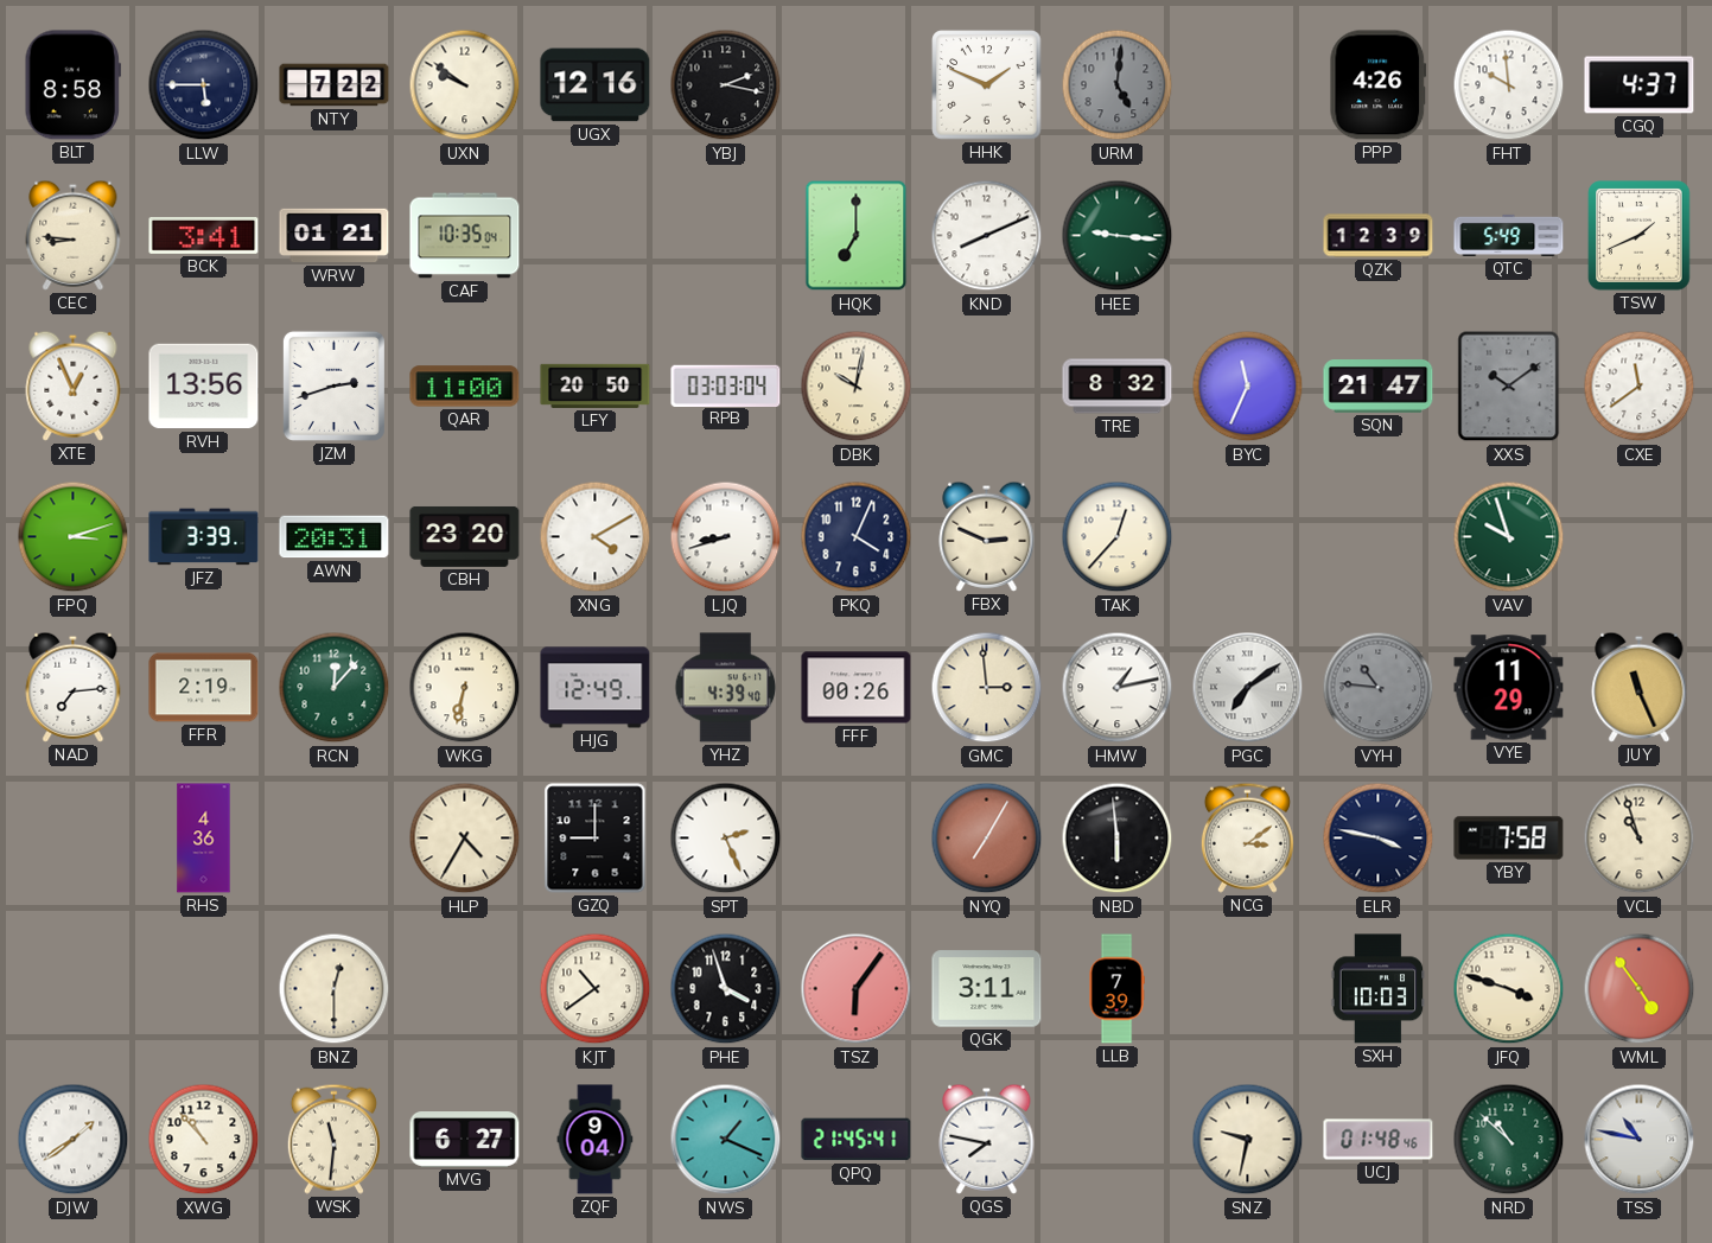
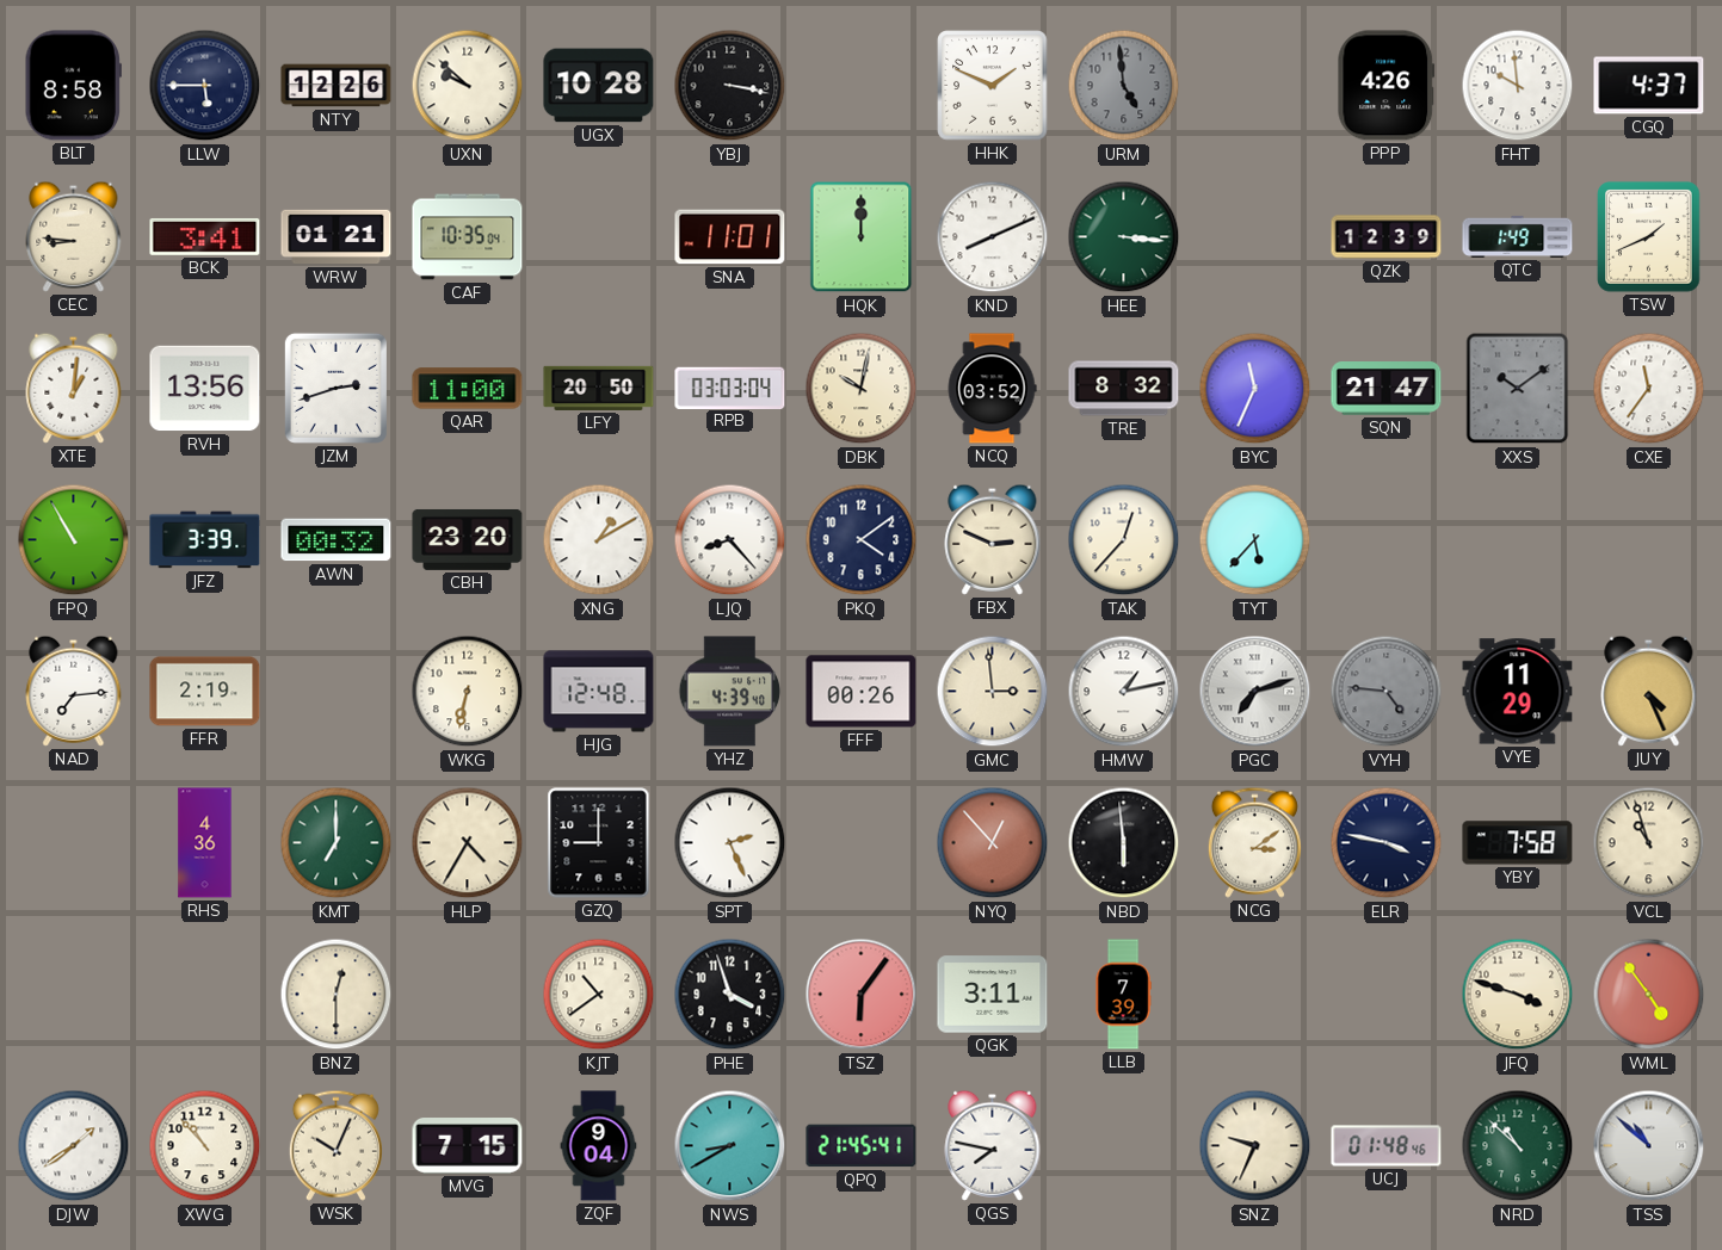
NTY: 7:22 -> 12:26
UXN: 9:51 -> 9:52
UGX: 12:16 -> 10:28
YBJ: 2:17 -> 3:17
URM: 5:01 -> 4:59
SNA: none -> 11:01
HQK: 7:00 -> 12:00
HEE: 9:16 -> 3:16
QTC: 5:49 -> 1:49
XTE: 12:56 -> 1:01
NCQ: none -> 03:52
CXE: 11:39 -> 11:36
FPQ: 3:12 -> 10:55
AWN: 20:31 -> 00:32
XNG: 4:10 -> 1:10
LJQ: 8:42 -> 8:23
PKQ: 4:04 -> 4:09
TYT: none -> 5:37
VAV: 9:57 -> none
RCN: 12:07 -> none
HJG: 12:49 -> 12:48
PGC: 7:09 -> 7:12
VYH: 10:46 -> 4:46
JUY: 11:26 -> 4:26
KMT: none -> 7:00
NYQ: 7:05 -> 12:53
SXH: 10:03 -> none
WSK: 11:31 -> 10:04
MVG: 6:27 -> 7:15
NWS: 1:19 -> 8:40
SNZ: 9:32 -> 9:34
TSS: 10:47 -> 10:52
